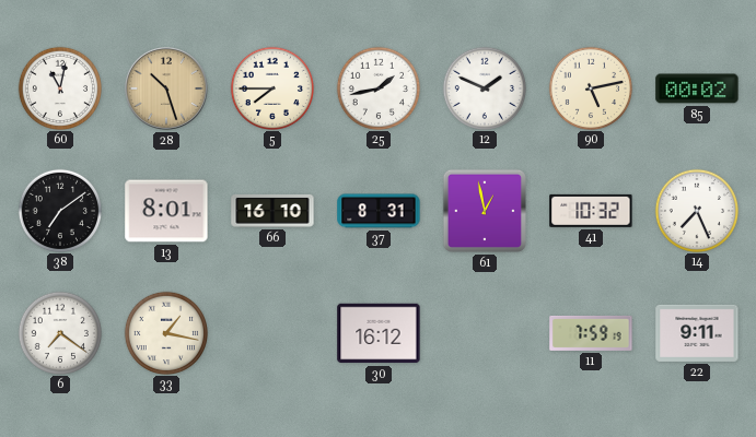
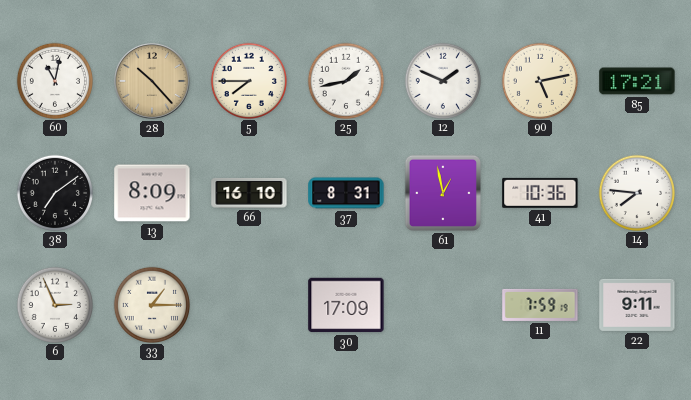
28: 10:27 -> 10:23
85: 00:02 -> 17:21
13: 8:01 -> 8:09
41: 10:32 -> 10:36
14: 7:26 -> 7:46
6: 7:21 -> 2:56
33: 1:17 -> 1:15
30: 16:12 -> 17:09
